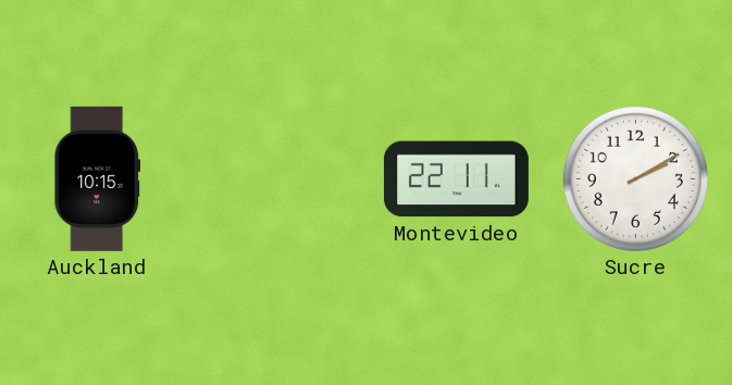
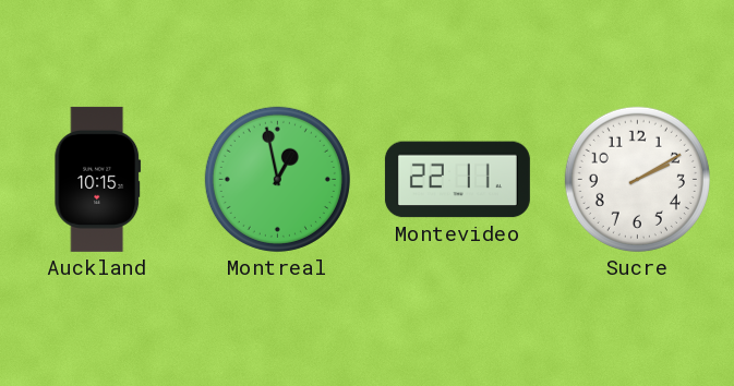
Montreal: none -> 12:58
